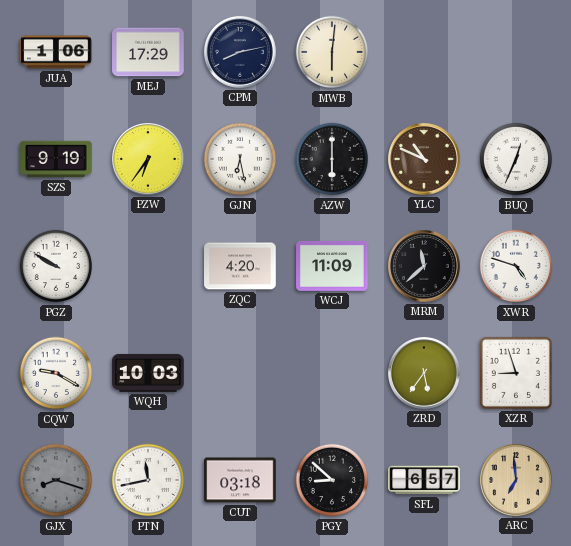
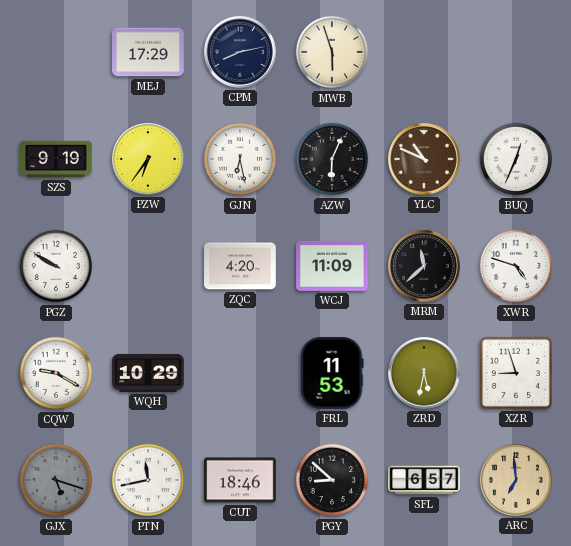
JUA: 1:06 -> none
MWB: 6:01 -> 5:57
AZW: 6:00 -> 6:04
WQH: 10:03 -> 10:29
FRL: none -> 11:53
ZRD: 5:36 -> 5:32
GJX: 8:18 -> 5:18
CUT: 03:18 -> 18:46
